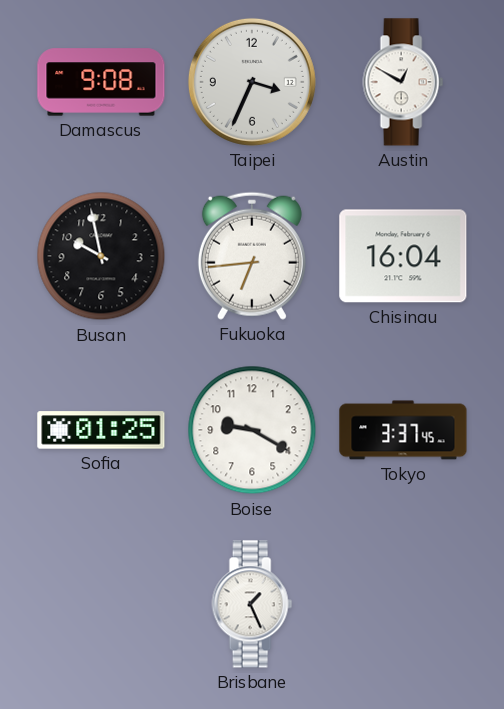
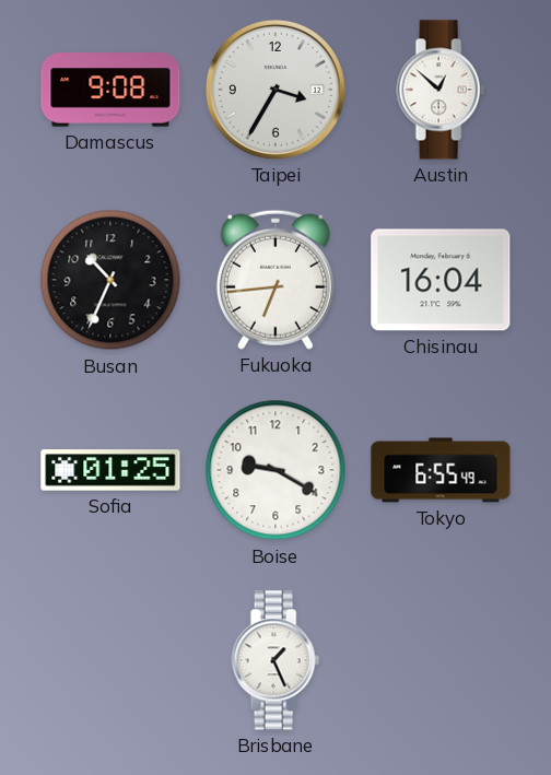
Taipei: 3:34 -> 3:35
Austin: 12:50 -> 12:52
Busan: 9:58 -> 10:34
Tokyo: 3:37 -> 6:55
